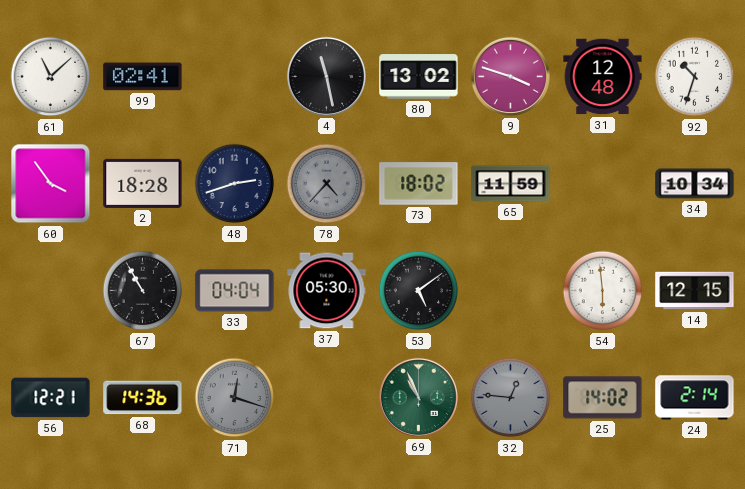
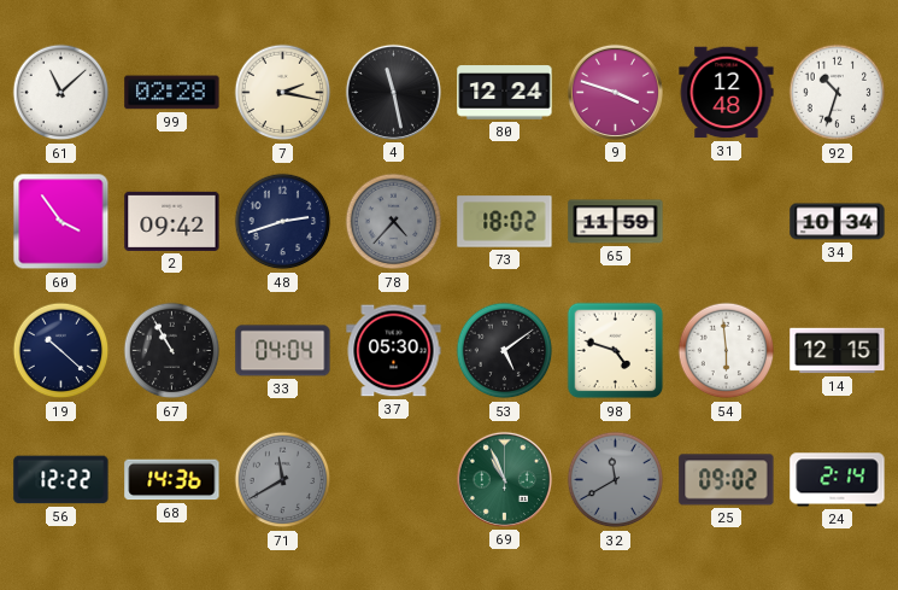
99: 02:41 -> 02:28
7: none -> 2:17
80: 13:02 -> 12:24
2: 18:28 -> 09:42
19: none -> 10:22
98: none -> 4:48
56: 12:21 -> 12:22
71: 12:18 -> 11:40
32: 12:46 -> 11:40
25: 14:02 -> 09:02
